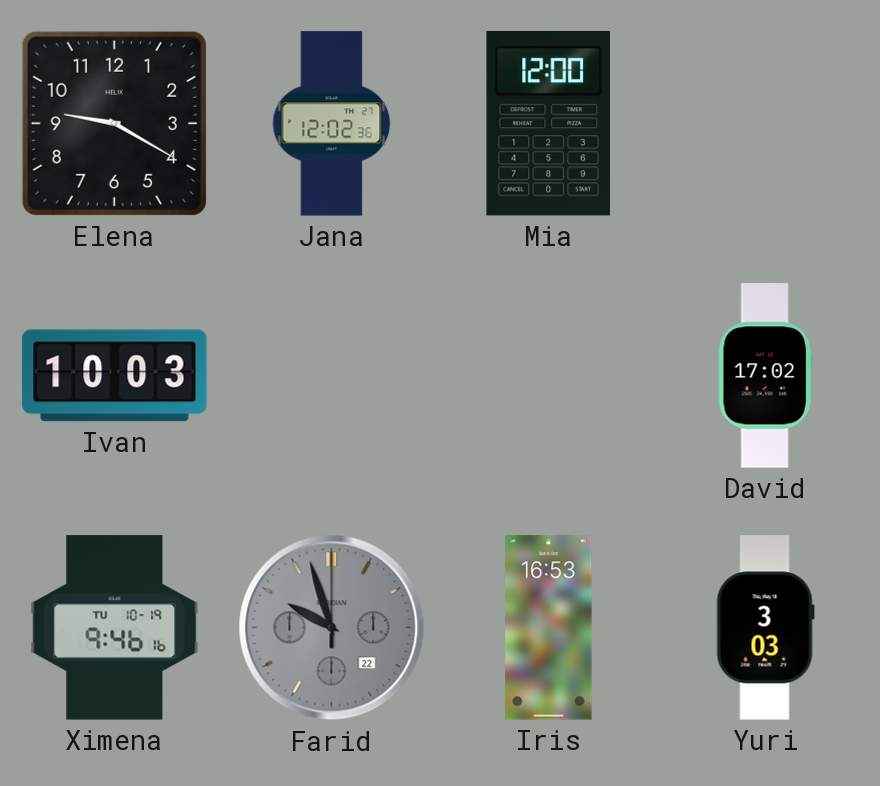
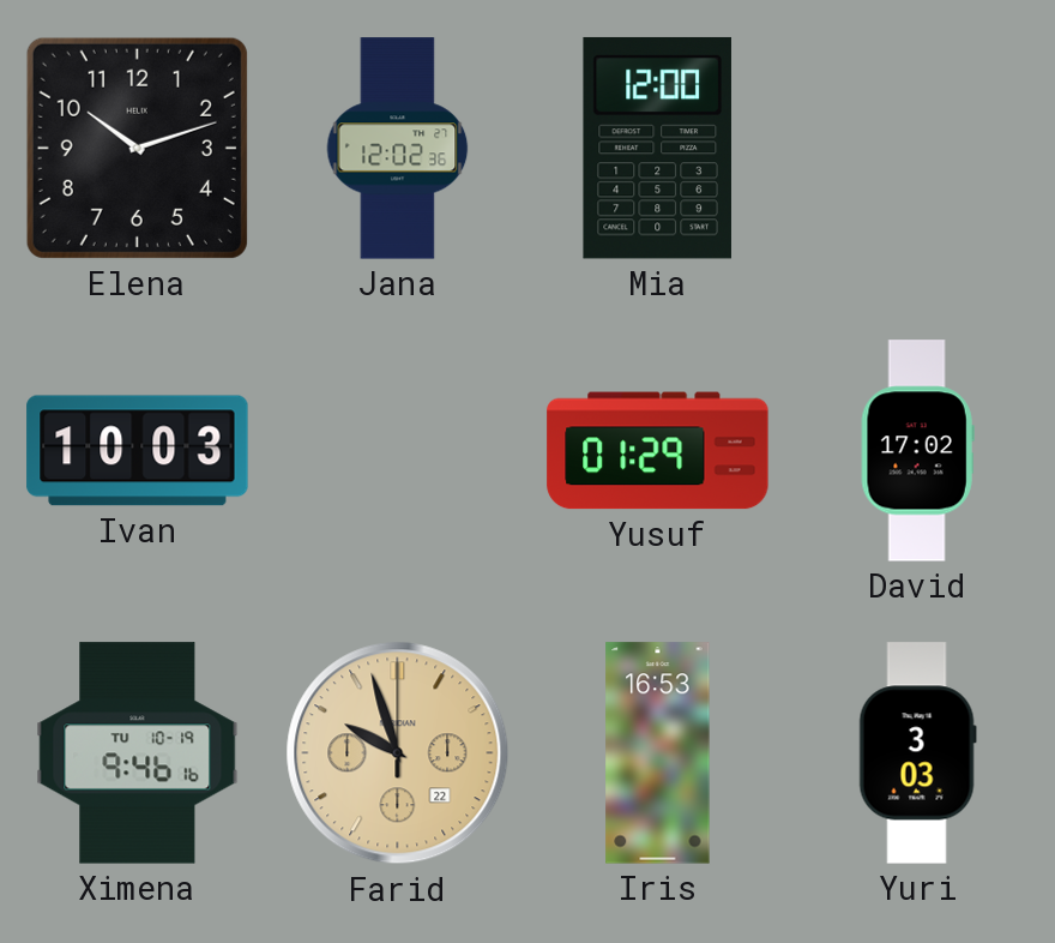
Elena: 9:20 -> 10:12
Yusuf: none -> 01:29
Farid dial: grey -> champagne
